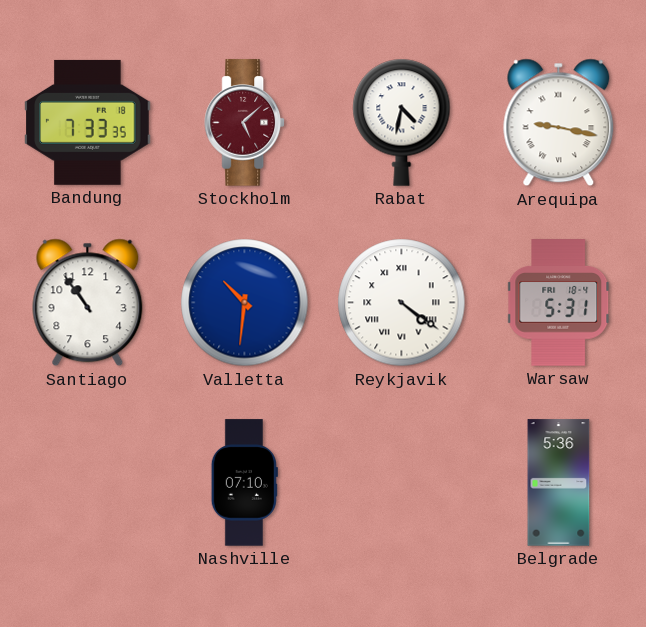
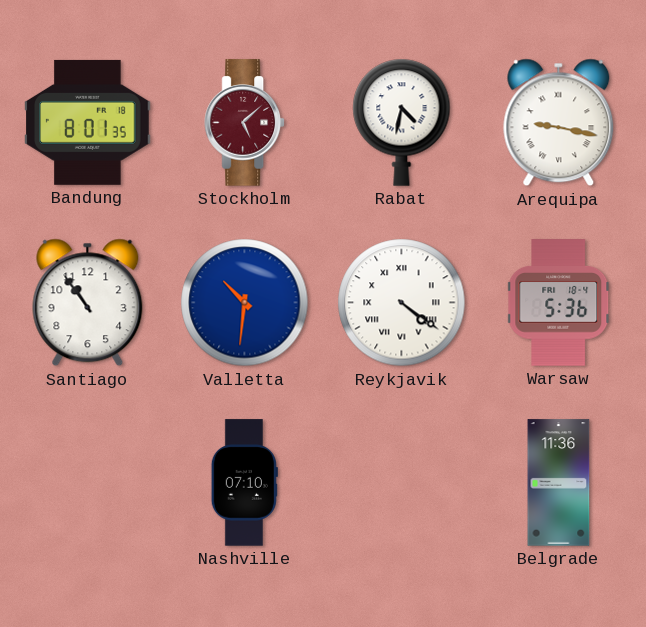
Bandung: 7:33 -> 8:01
Warsaw: 5:31 -> 5:36
Belgrade: 5:36 -> 11:36
